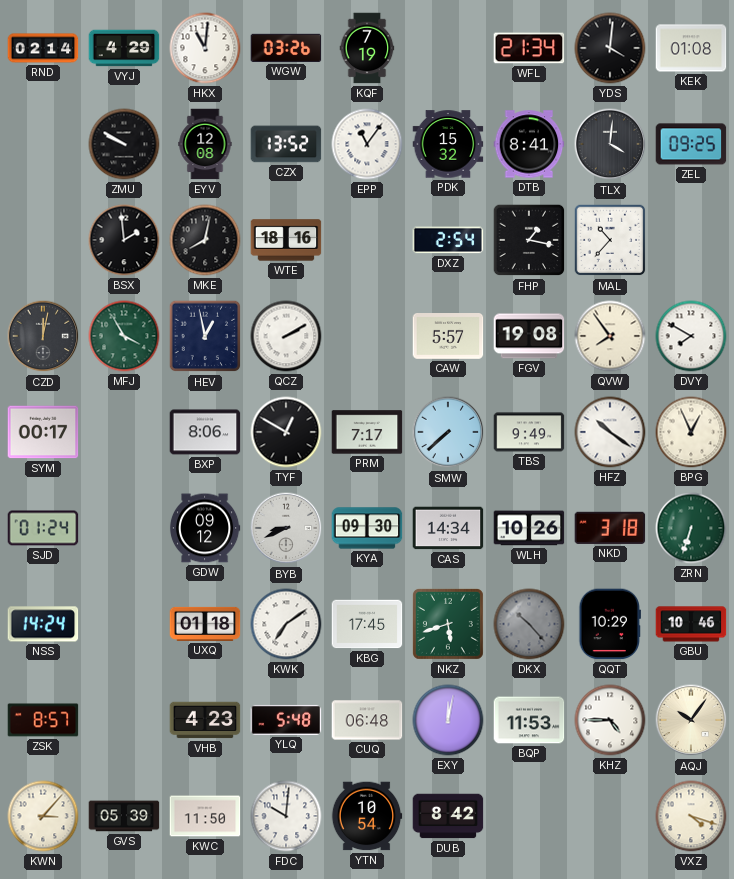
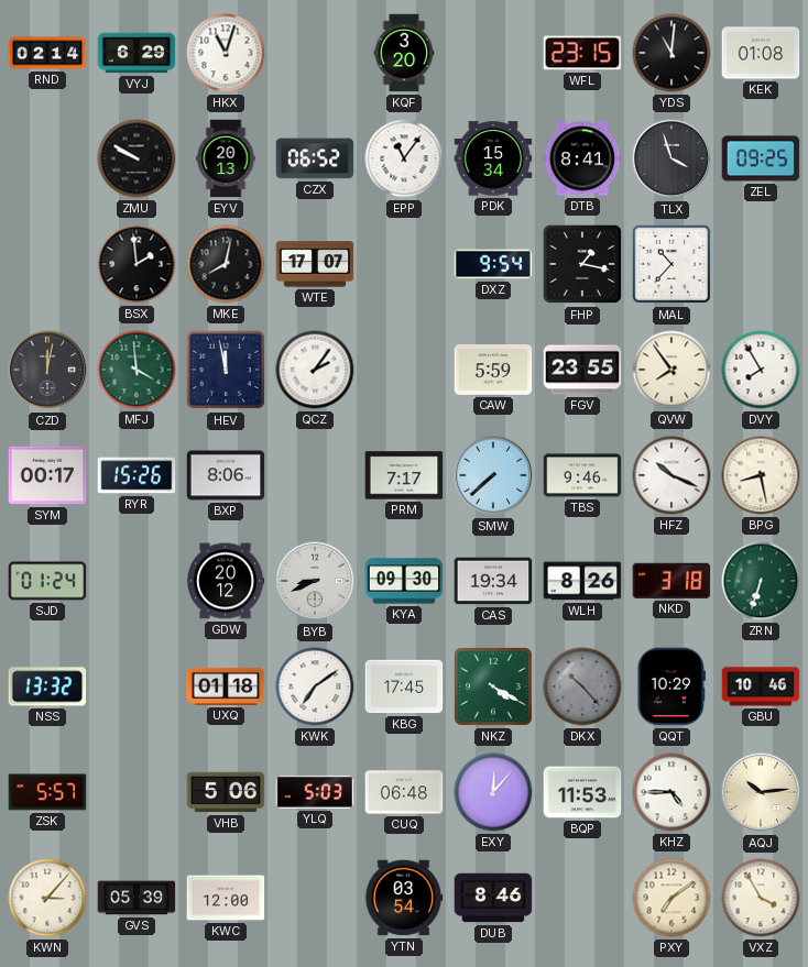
VYJ: 4:29 -> 6:29
HKX: 11:01 -> 11:03
WGW: 03:26 -> none
KQF: 7:19 -> 3:20
WFL: 21:34 -> 23:15
YDS: 4:01 -> 11:01
EYV: 12:08 -> 20:13
CZX: 13:52 -> 06:52
PDK: 15:32 -> 15:34
TLX: 4:01 -> 3:57
WTE: 18:16 -> 17:07
DXZ: 2:54 -> 9:54
MFJ: 3:55 -> 3:59
HEV: 12:58 -> 11:58
QCZ: 2:10 -> 2:06
CAW: 5:57 -> 5:59
FGV: 19:08 -> 23:55
DVY: 7:50 -> 7:55
RYR: none -> 15:26
TYF: 12:50 -> none
TBS: 9:49 -> 9:46
HFZ: 10:21 -> 10:19
BPG: 12:56 -> 8:28
GDW: 09:12 -> 20:12
CAS: 14:34 -> 19:34
WLH: 10:26 -> 8:26
NSS: 14:24 -> 13:32
NKZ: 5:42 -> 4:20
ZSK: 8:57 -> 5:57
VHB: 4:23 -> 5:06
YLQ: 5:48 -> 5:03
EXY: 12:02 -> 12:07
AQJ: 10:06 -> 10:14
KWC: 11:50 -> 12:00
FDC: 10:01 -> none
YTN: 10:54 -> 03:54
DUB: 8:42 -> 8:46
PXY: none -> 7:09
VXZ: 4:18 -> 3:55
